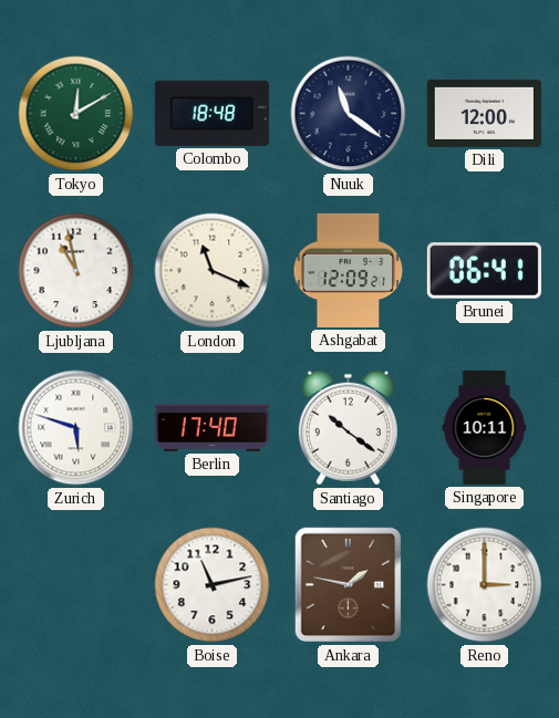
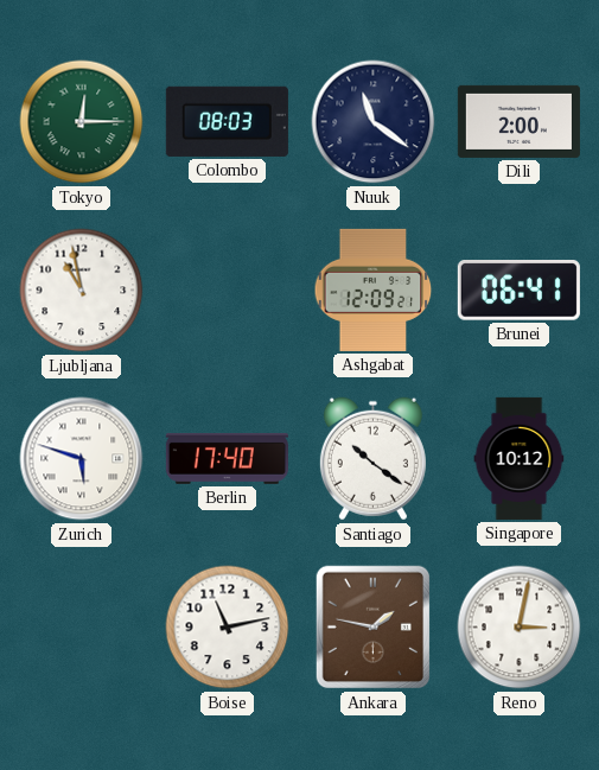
Tokyo: 12:10 -> 12:15
Colombo: 18:48 -> 08:03
Dili: 12:00 -> 2:00
London: 11:19 -> none
Singapore: 10:11 -> 10:12
Reno: 3:00 -> 3:02
